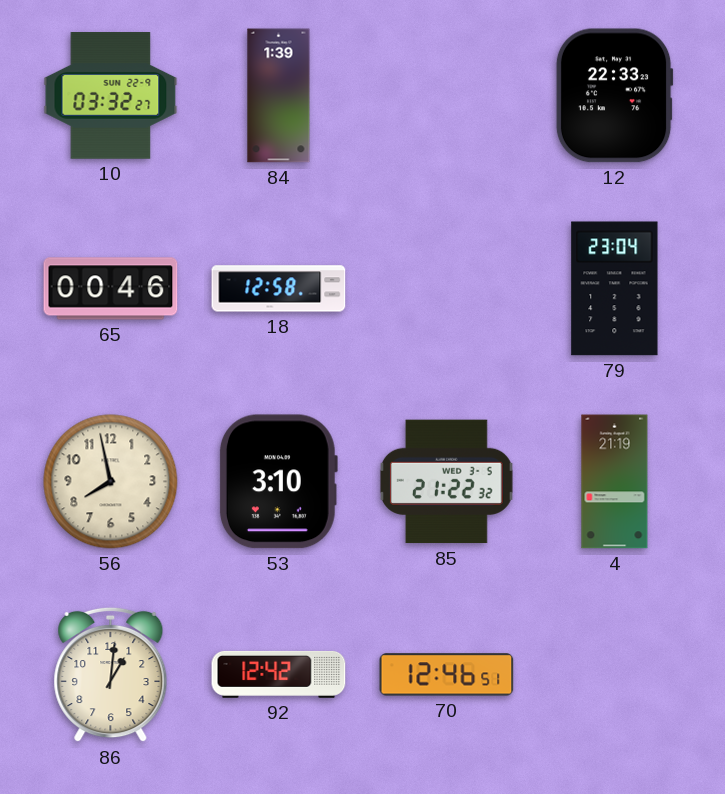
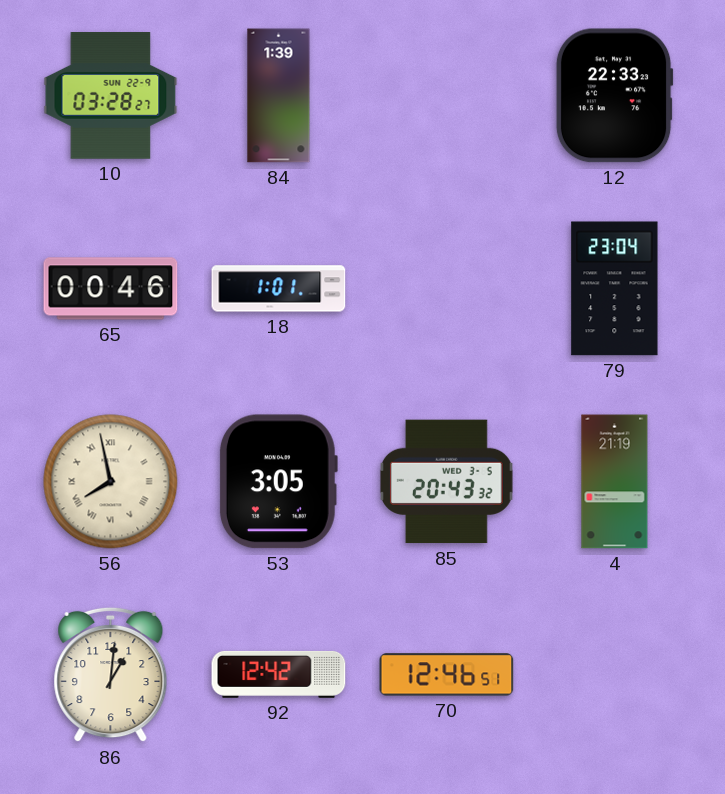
10: 03:32 -> 03:28
18: 12:58 -> 1:01
56 numerals: Arabic -> Roman
53: 3:10 -> 3:05
85: 21:22 -> 20:43
